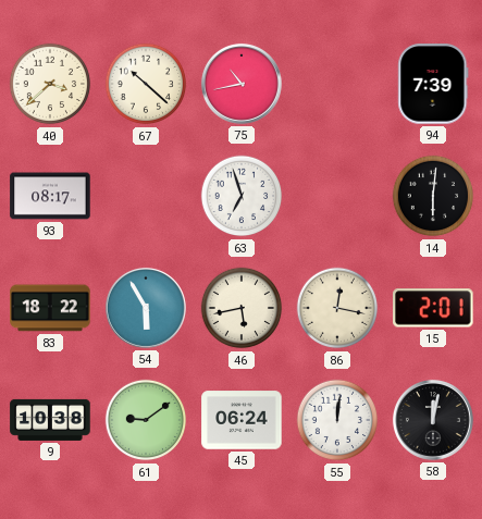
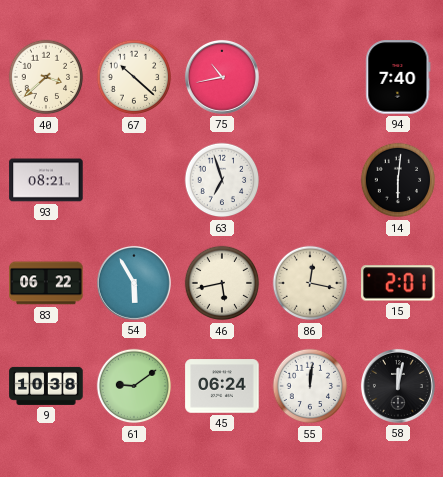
94: 7:39 -> 7:40
93: 08:17 -> 08:21
83: 18:22 -> 06:22
